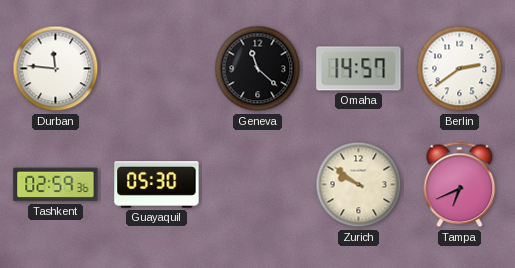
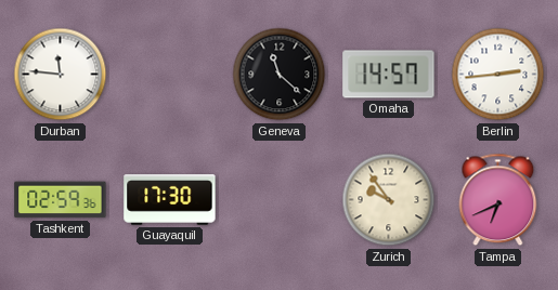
Berlin: 2:39 -> 2:44
Guayaquil: 05:30 -> 17:30
Zurich: 9:51 -> 9:54
